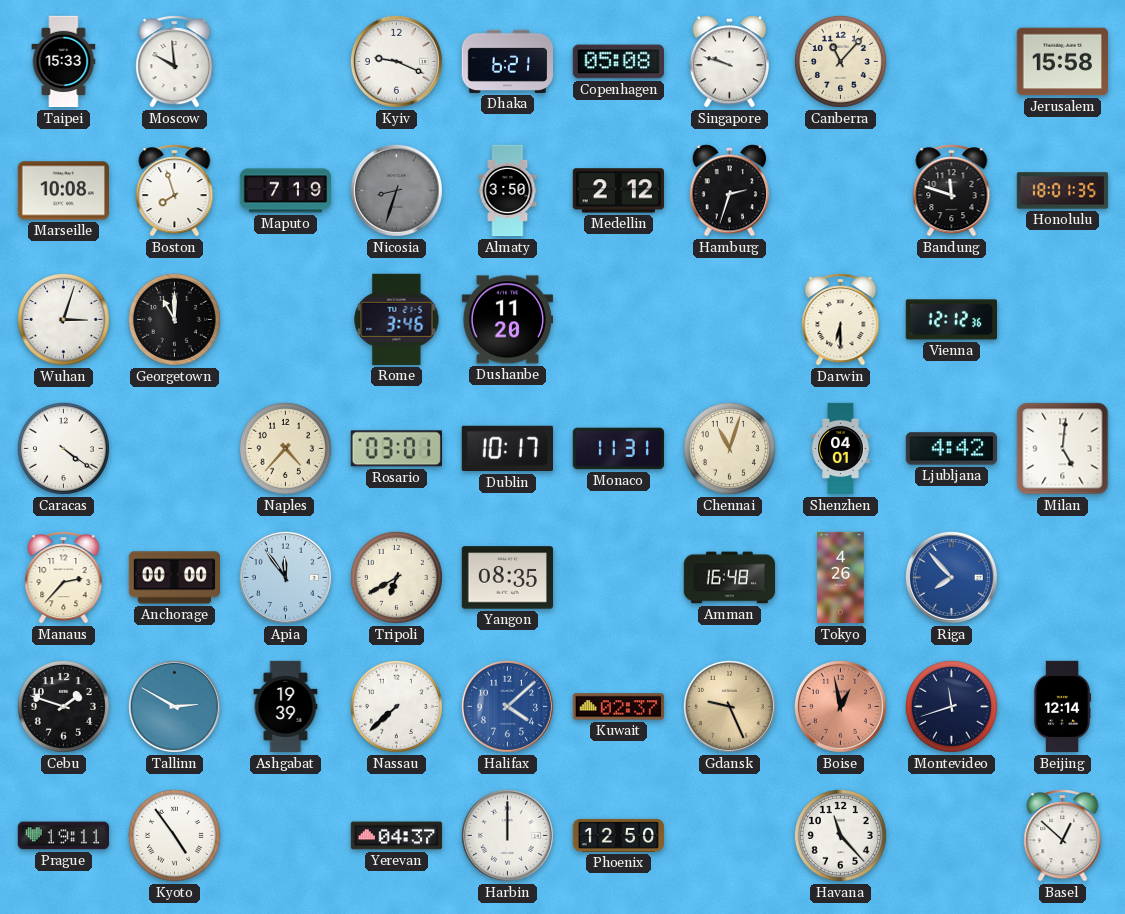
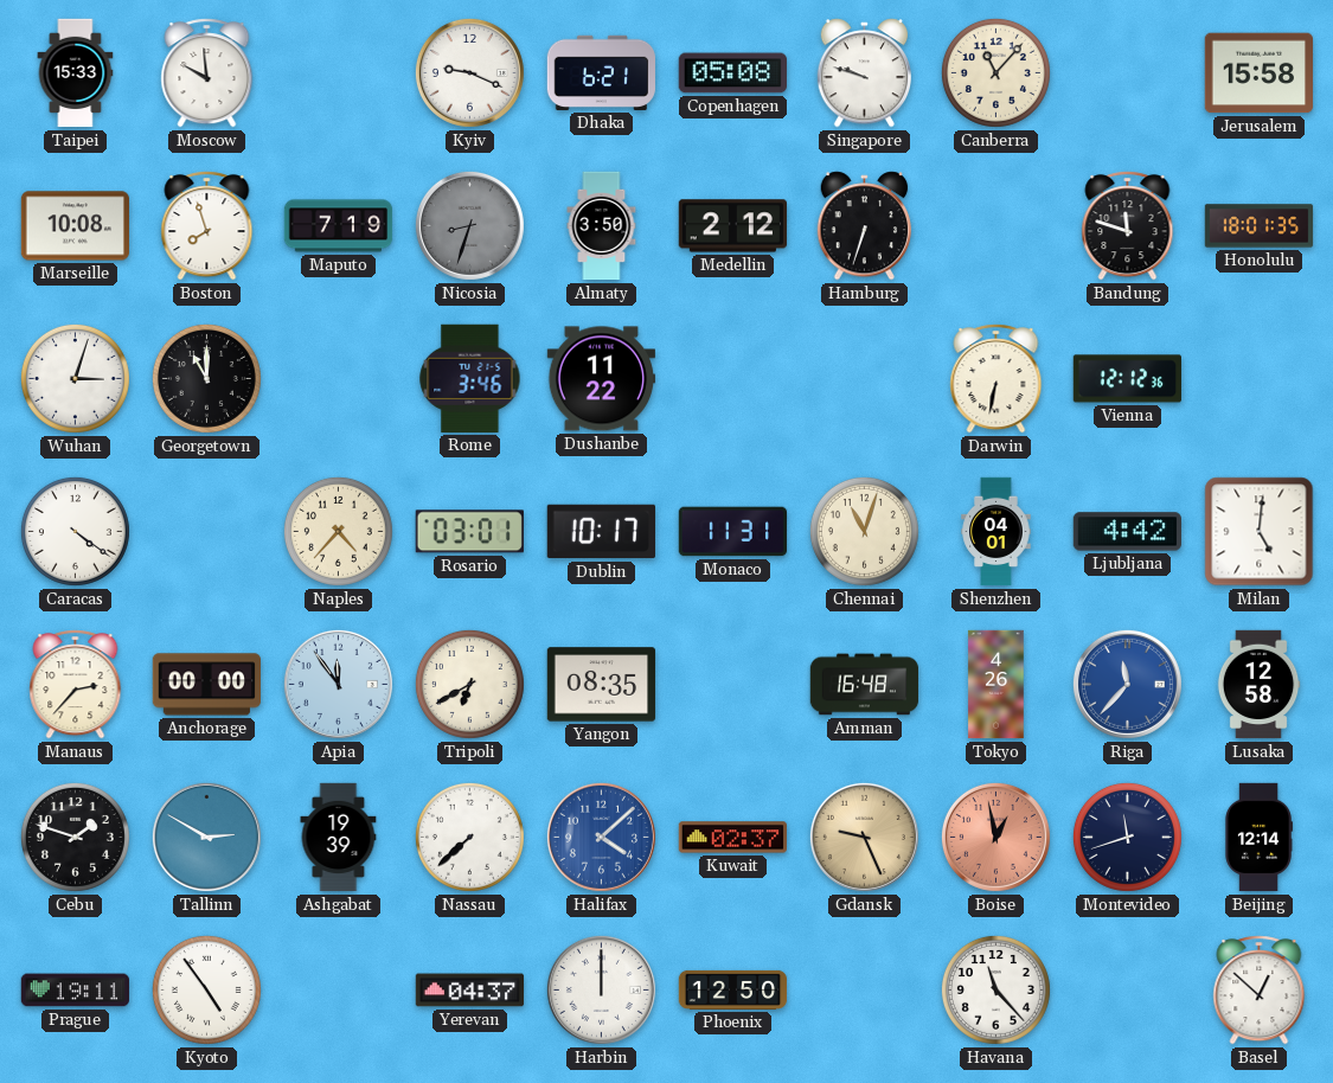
Hamburg: 2:33 -> 6:33
Dushanbe: 11:20 -> 11:22
Darwin: 6:30 -> 6:32
Riga: 7:53 -> 11:37
Lusaka: none -> 12:58
